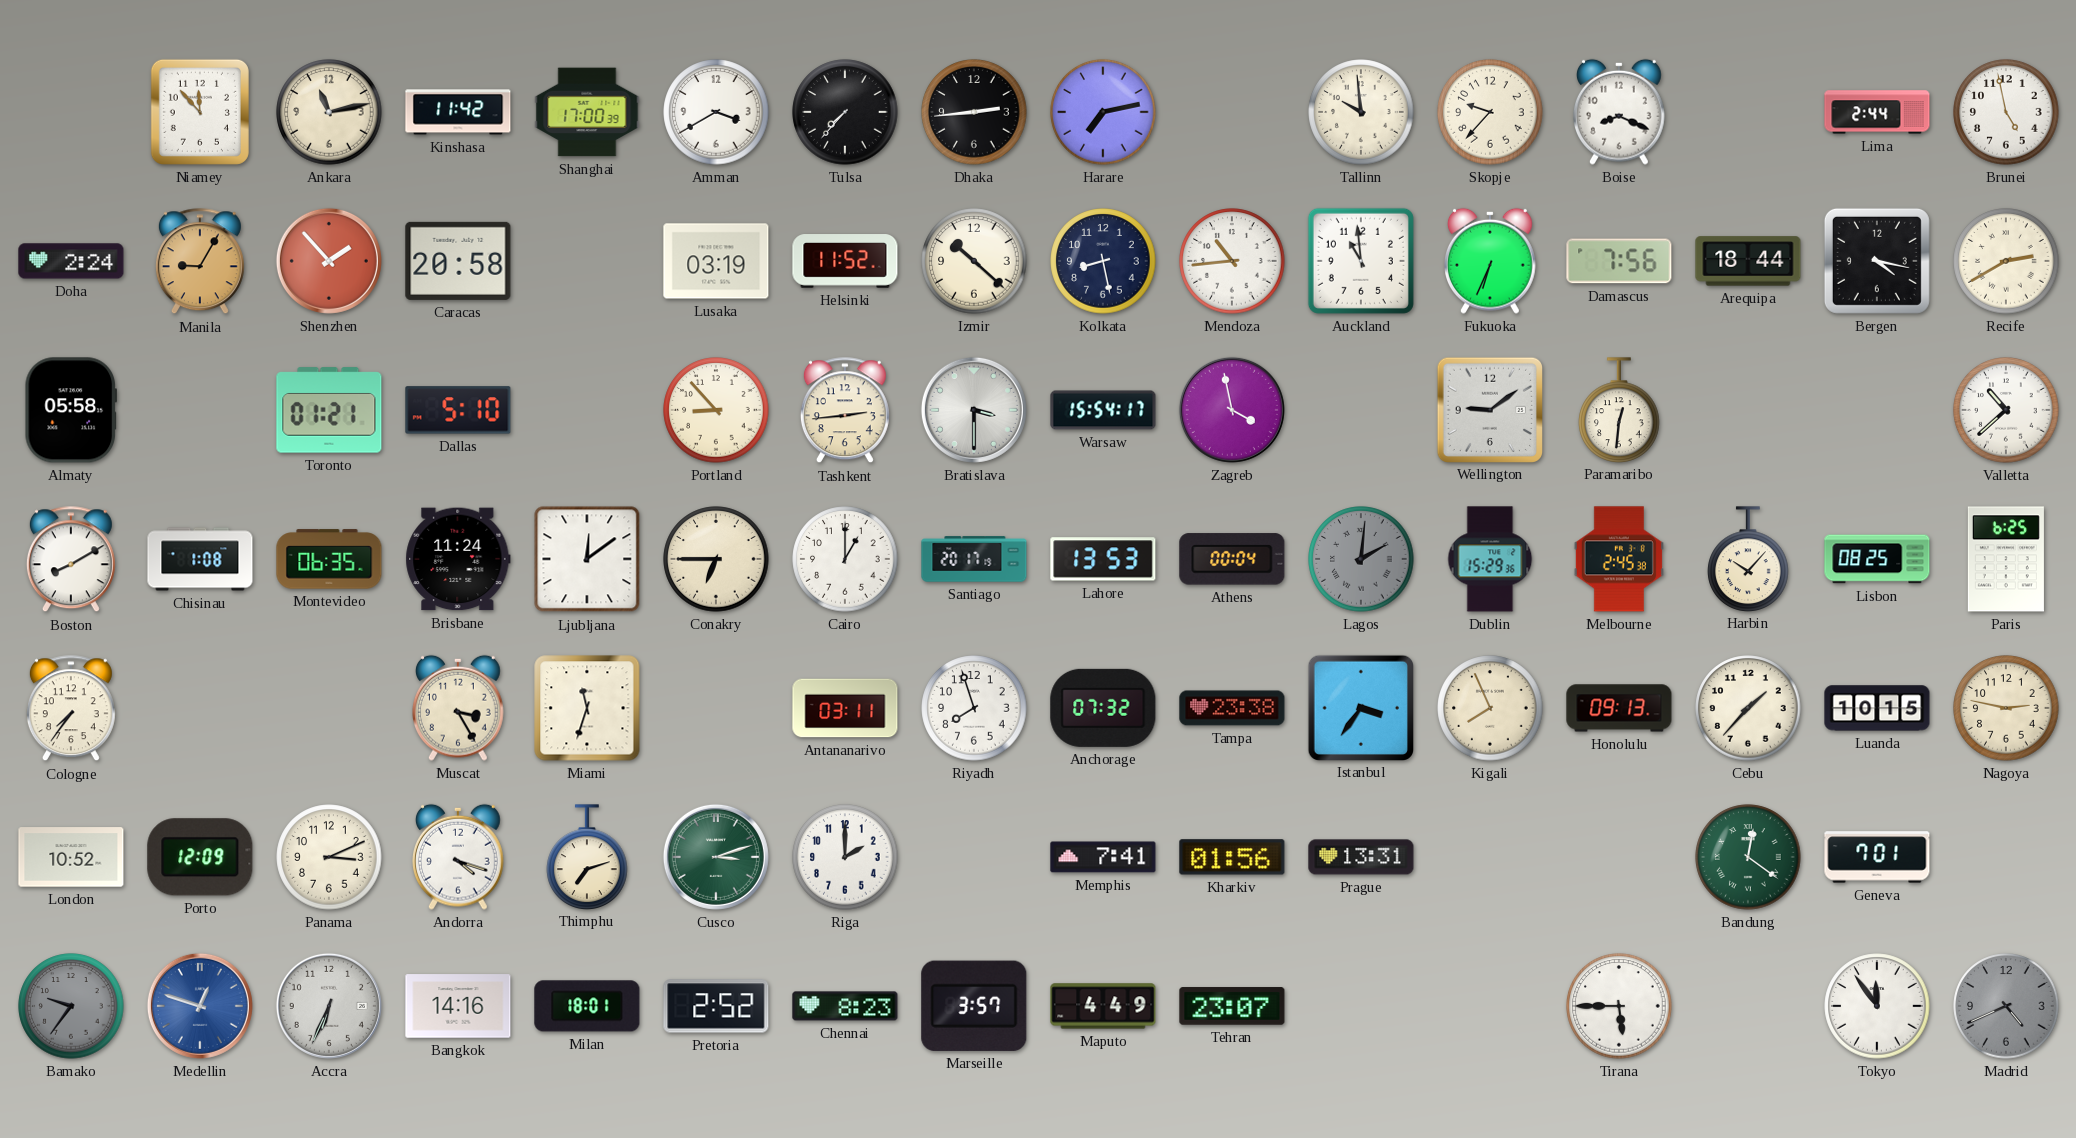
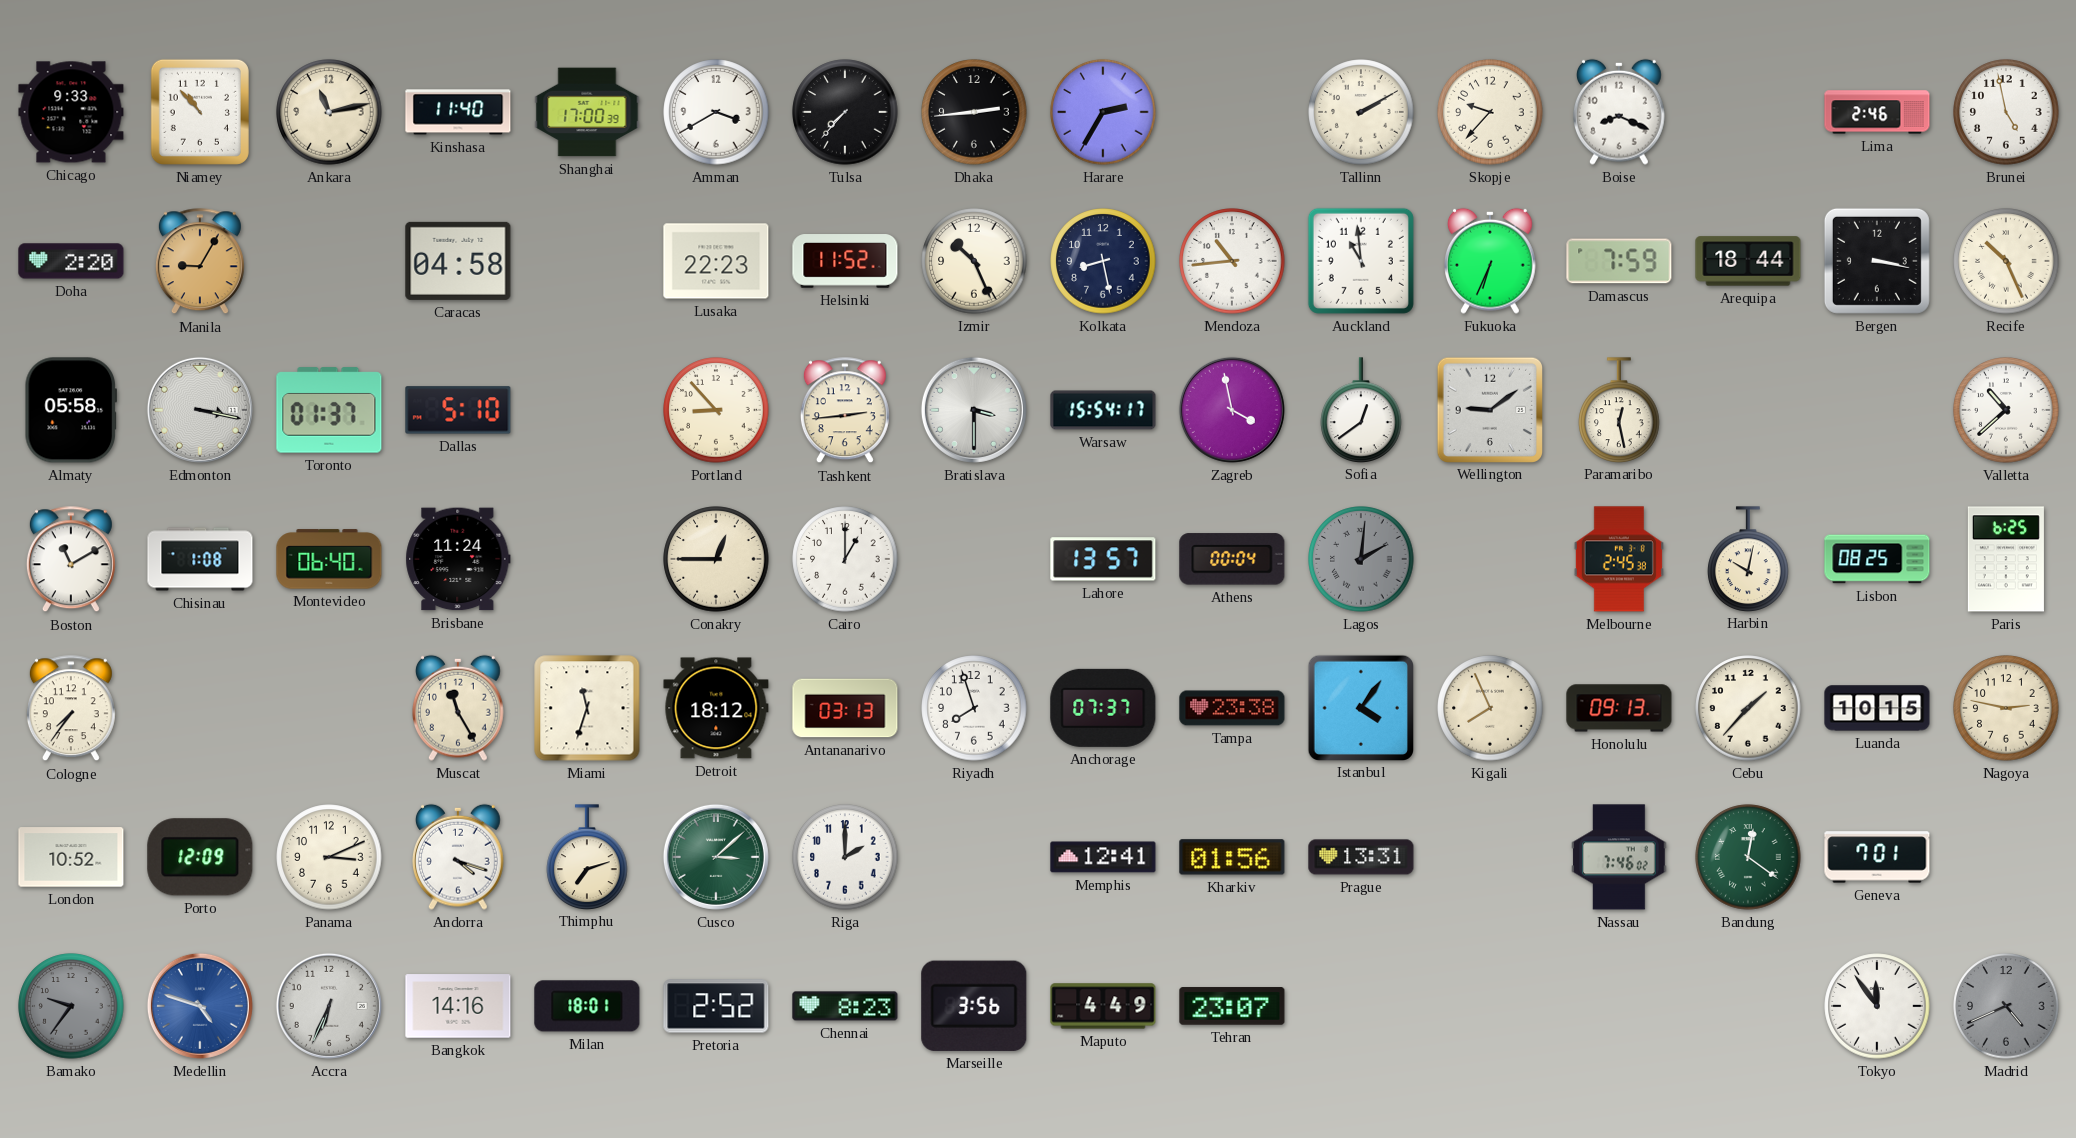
Chicago: none -> 9:33
Niamey: 11:53 -> 10:53
Kinshasa: 11:42 -> 11:40
Harare: 7:13 -> 2:35
Tallinn: 9:59 -> 2:10
Lima: 2:44 -> 2:46
Doha: 2:24 -> 2:20
Shenzhen: 1:53 -> none
Caracas: 20:58 -> 04:58
Lusaka: 03:19 -> 22:23
Izmir: 10:22 -> 10:26
Damascus: 7:56 -> 7:59
Bergen: 4:17 -> 3:17
Recife: 2:40 -> 10:26
Edmonton: none -> 3:17
Toronto: 01:21 -> 01:37
Sofia: none -> 12:39
Paramaribo: 12:31 -> 12:28
Boston: 8:10 -> 11:10
Montevideo: 06:35 -> 06:40
Ljubljana: 12:09 -> none
Conakry: 6:45 -> 12:45
Santiago: 20:17 -> none
Lahore: 13:53 -> 13:57
Dublin: 15:29 -> none
Harbin: 10:07 -> 10:02
Muscat: 3:25 -> 11:25
Detroit: none -> 18:12
Antananarivo: 03:11 -> 03:13
Anchorage: 07:32 -> 07:37
Istanbul: 3:36 -> 4:06
Cusco: 3:12 -> 3:08
Memphis: 7:41 -> 12:41
Nassau: none -> 7:46
Medellin: 12:48 -> 4:48
Marseille: 3:57 -> 3:56
Tirana: 5:45 -> none
